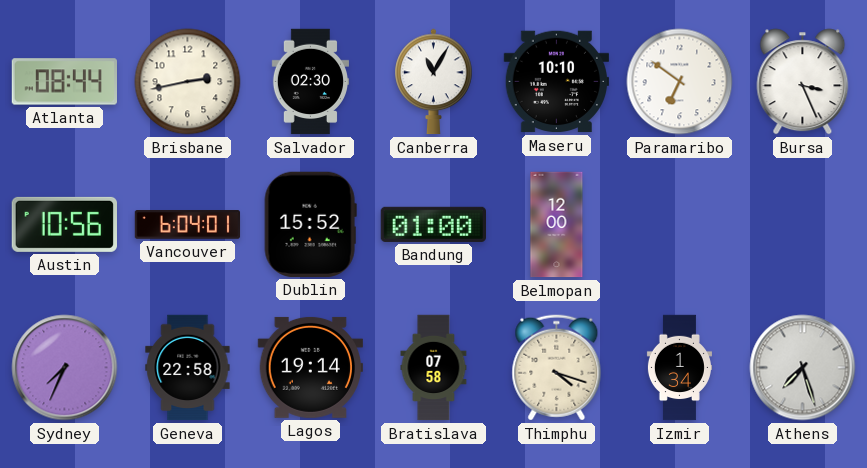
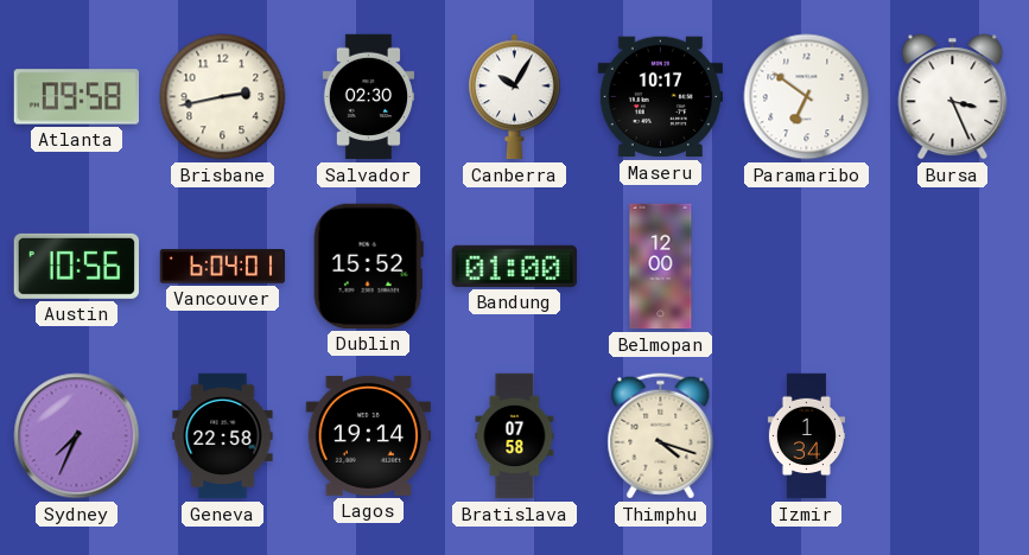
Atlanta: 08:44 -> 09:58
Canberra: 11:05 -> 10:05
Maseru: 10:10 -> 10:17
Athens: 7:27 -> none
